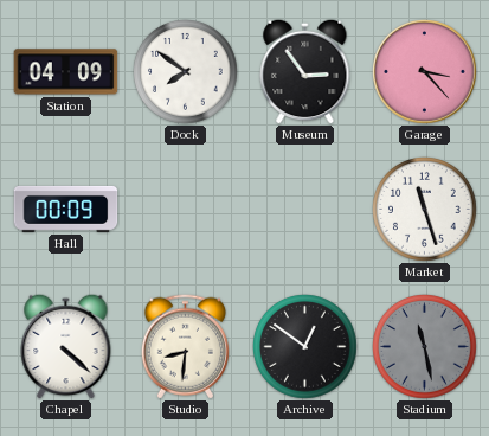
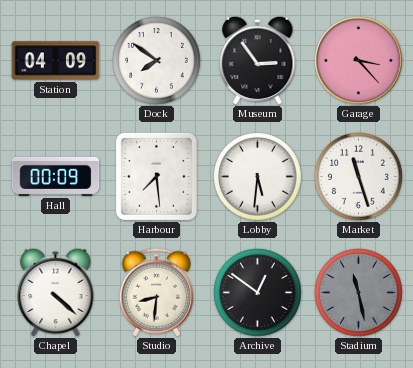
Harbour: none -> 7:29
Lobby: none -> 5:31
